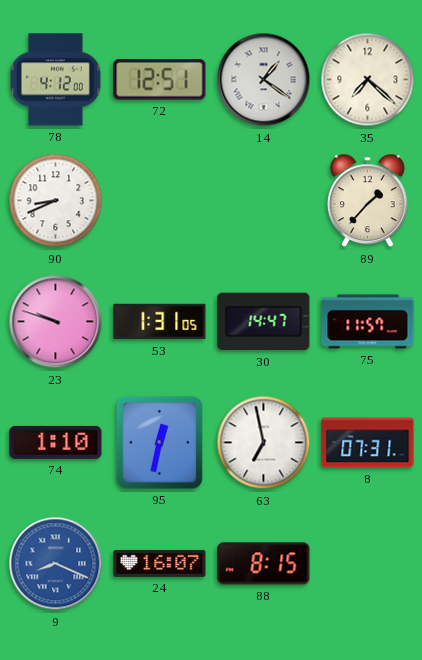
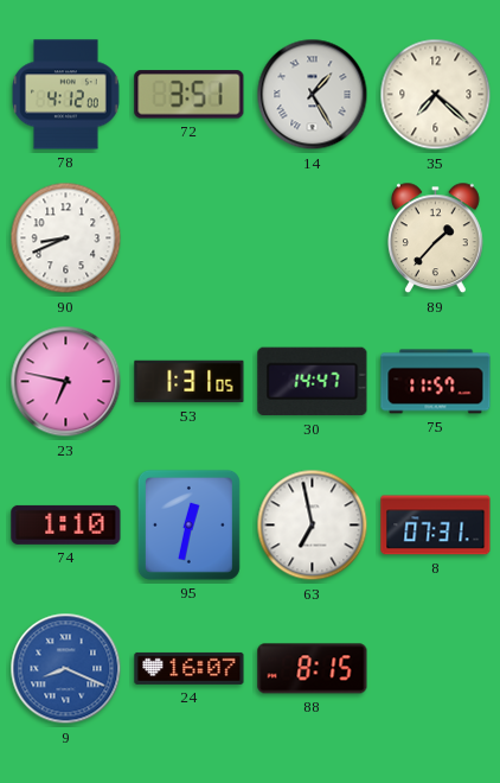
72: 12:51 -> 3:51
14: 1:21 -> 1:25
23: 9:48 -> 6:47
